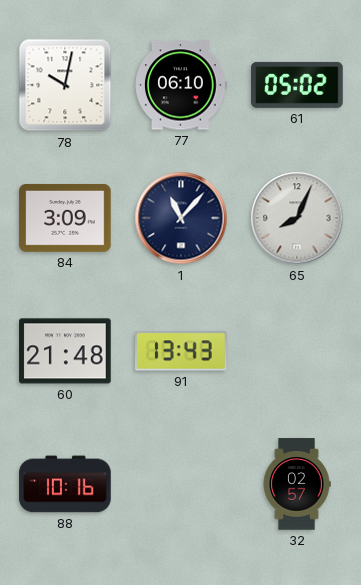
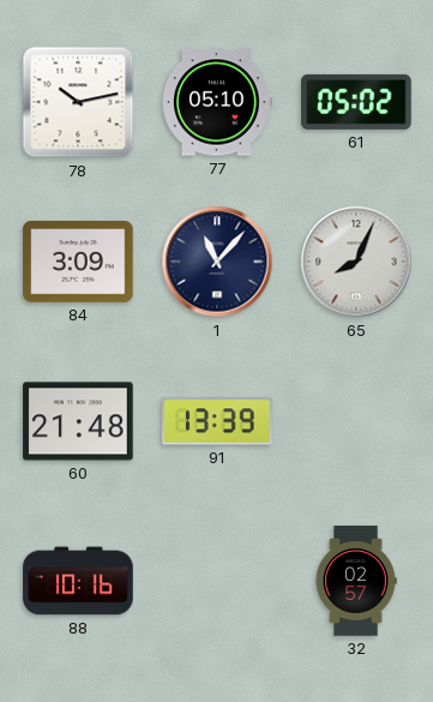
78: 10:02 -> 10:13
77: 06:10 -> 05:10
91: 13:43 -> 13:39
